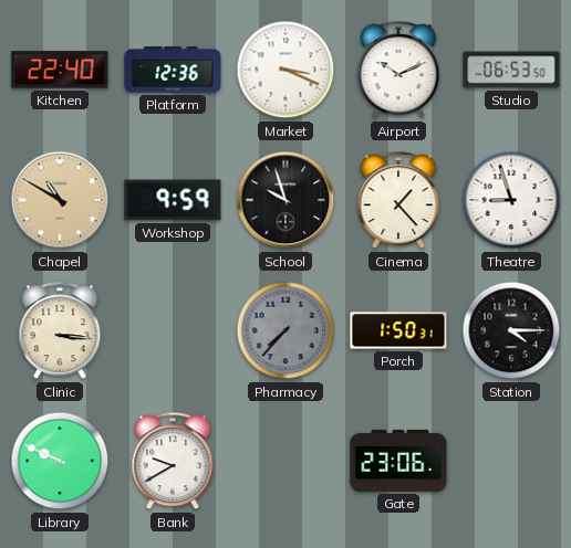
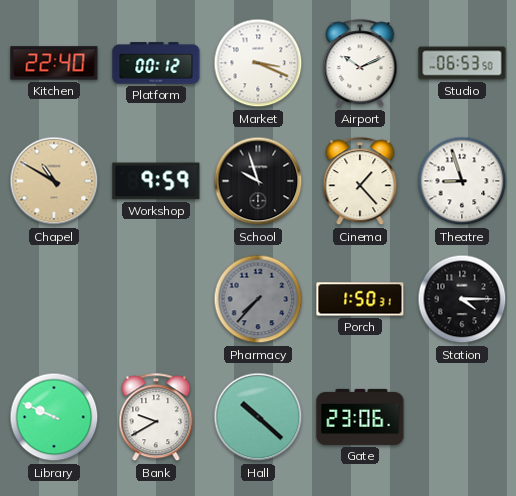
Platform: 12:36 -> 00:12
Clinic: 3:16 -> none
Hall: none -> 10:22
